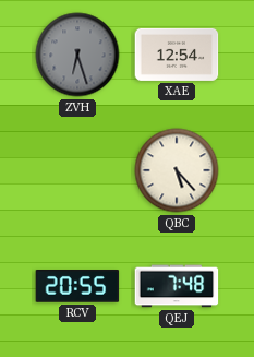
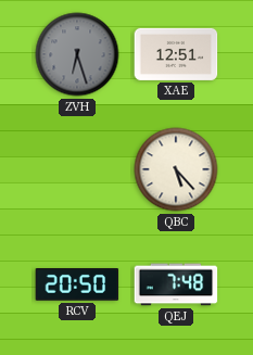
XAE: 12:54 -> 12:51
RCV: 20:55 -> 20:50
